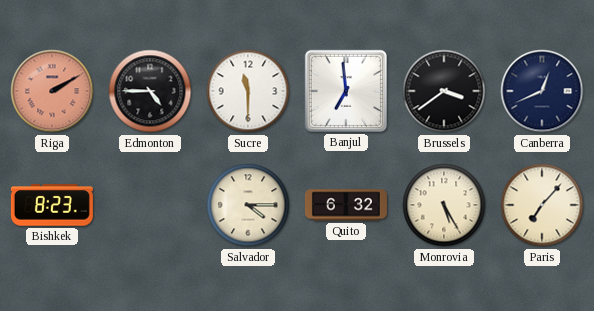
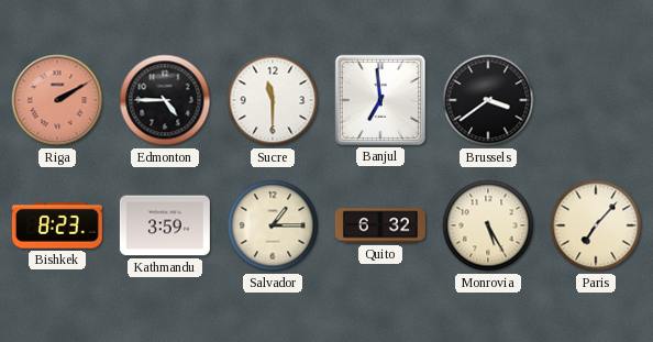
Canberra: 12:41 -> none
Kathmandu: none -> 3:59
Salvador: 4:15 -> 1:15
